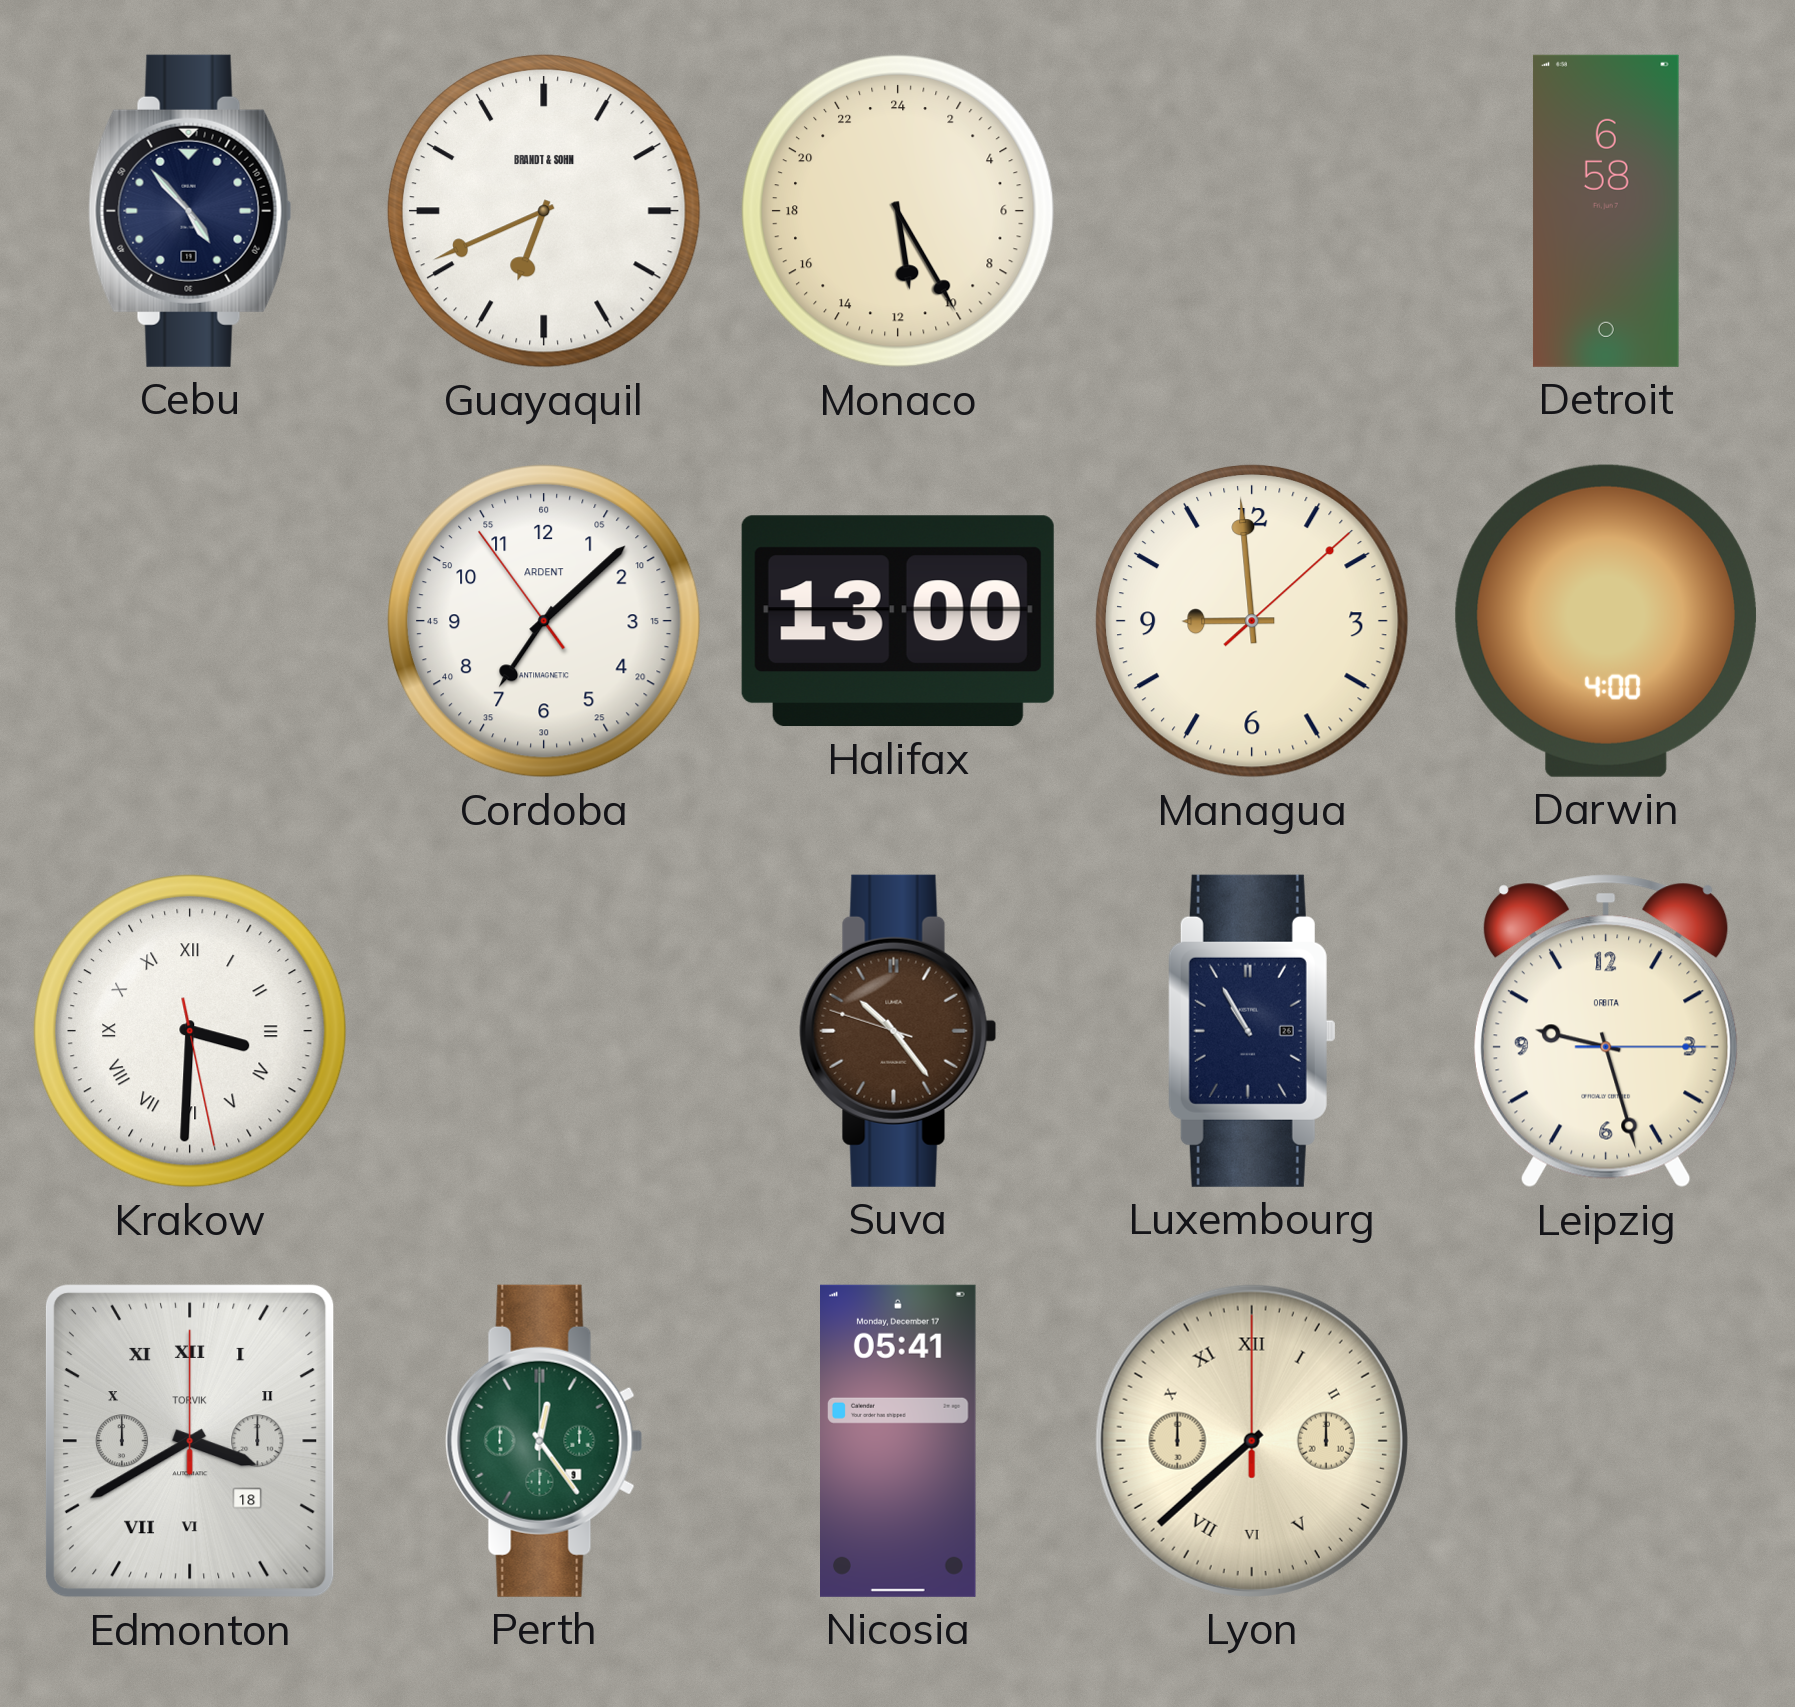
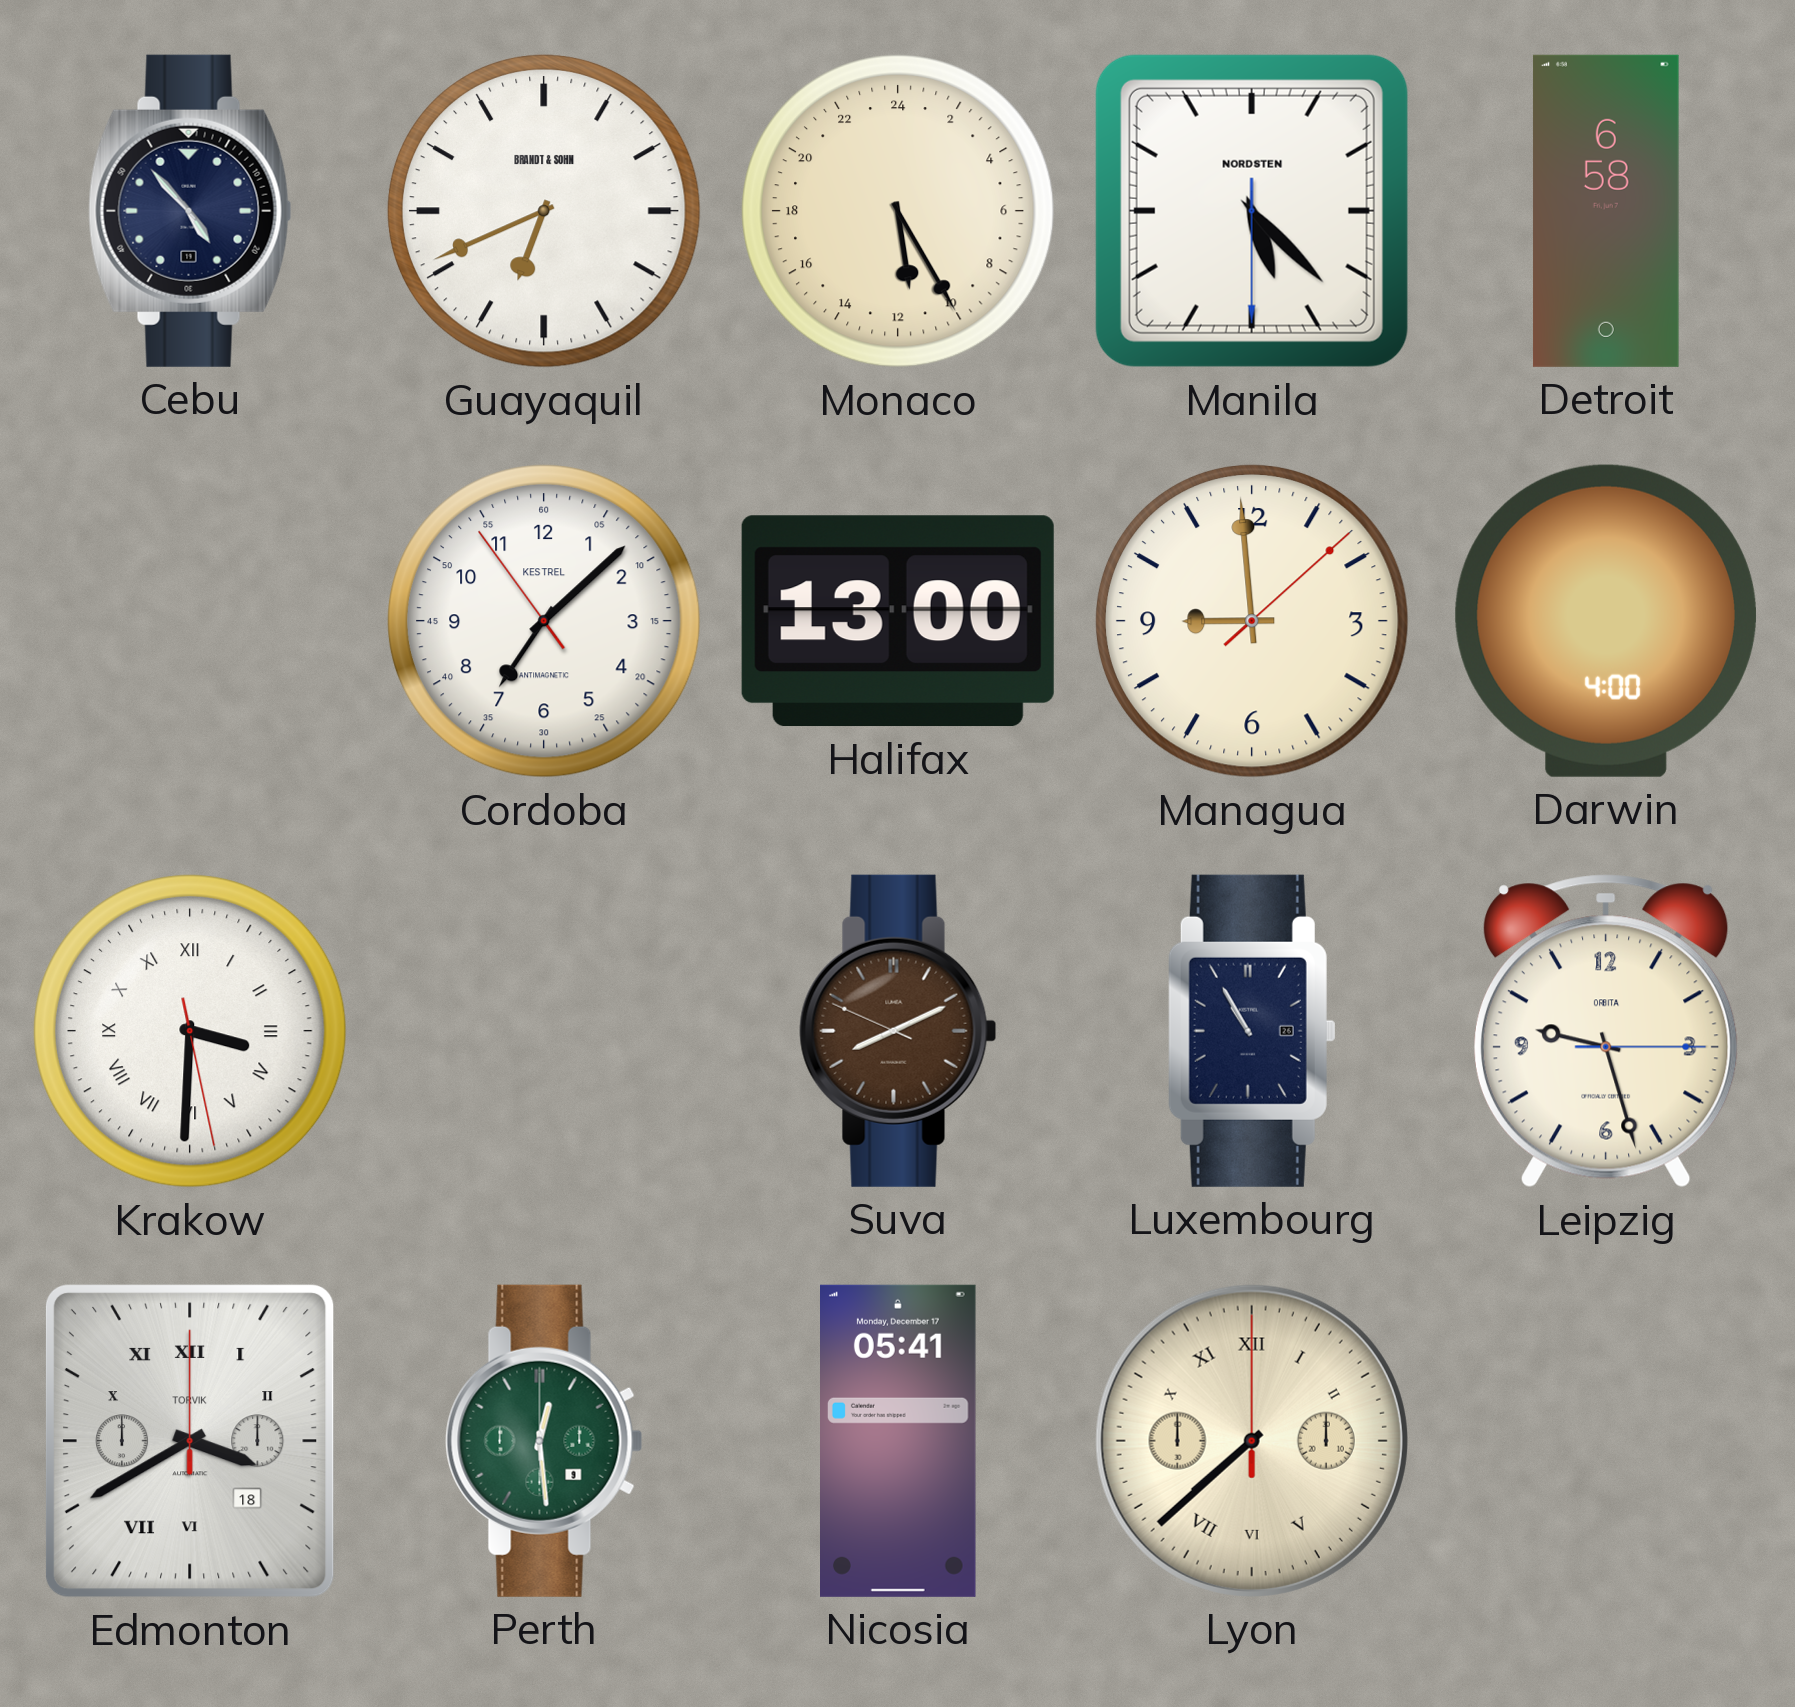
Manila: none -> 5:22
Cordoba brand: ARDENT -> KESTREL
Suva: 10:23 -> 8:10
Perth: 12:24 -> 12:29
